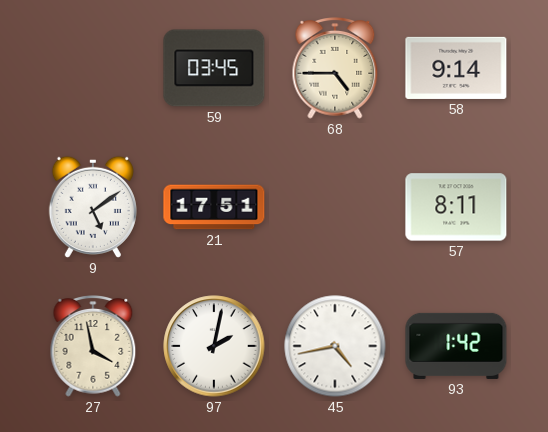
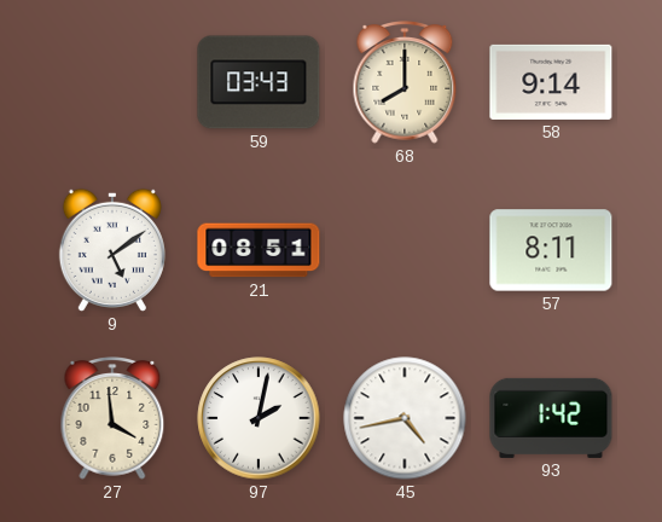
59: 03:45 -> 03:43
68: 4:45 -> 8:00
21: 17:51 -> 08:51
27: 3:58 -> 3:59
